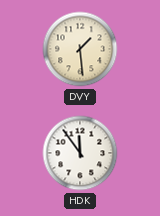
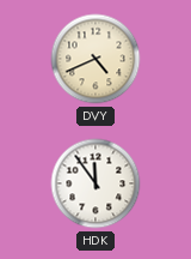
DVY: 1:29 -> 4:41
